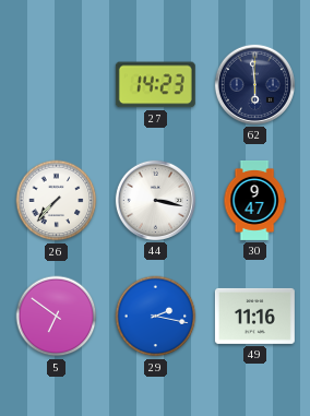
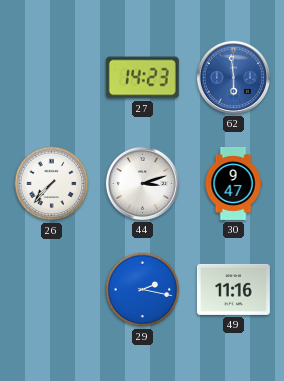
62 dial: navy -> blue
44: 3:17 -> 3:12
5: 6:51 -> none
